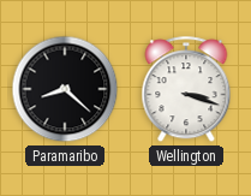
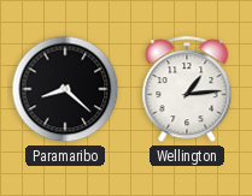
Wellington: 3:18 -> 1:14
